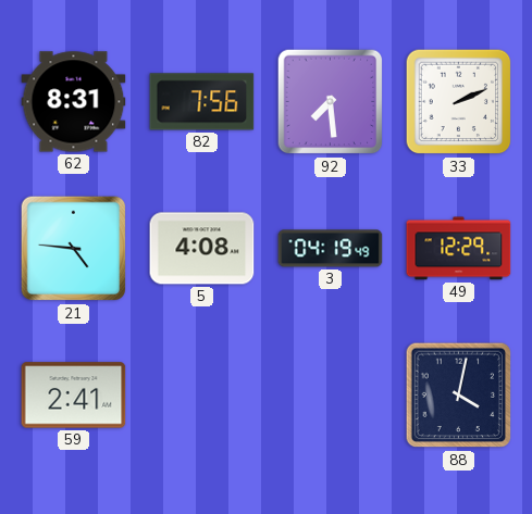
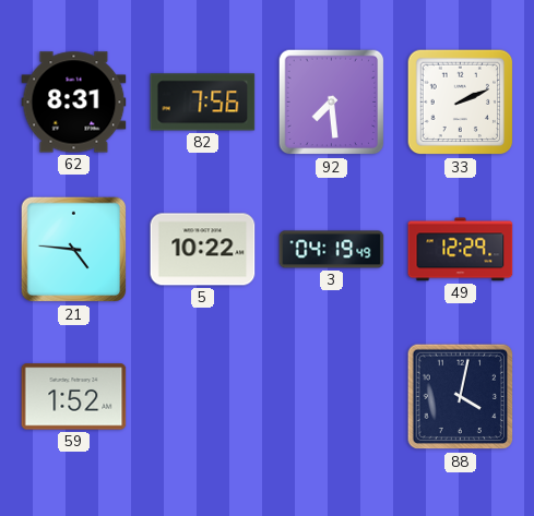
5: 4:08 -> 10:22
59: 2:41 -> 1:52
